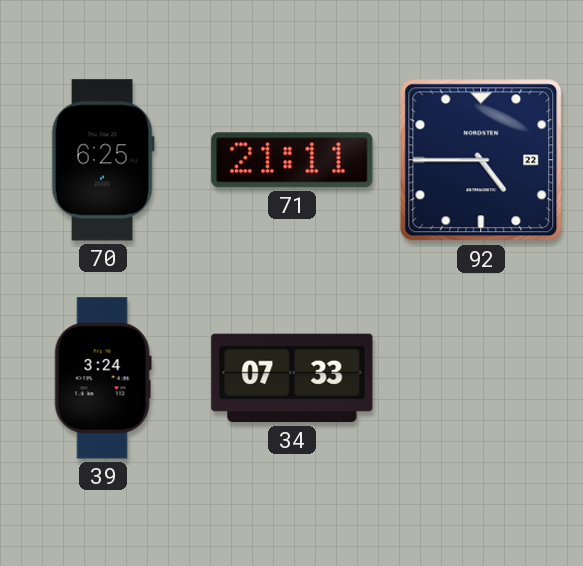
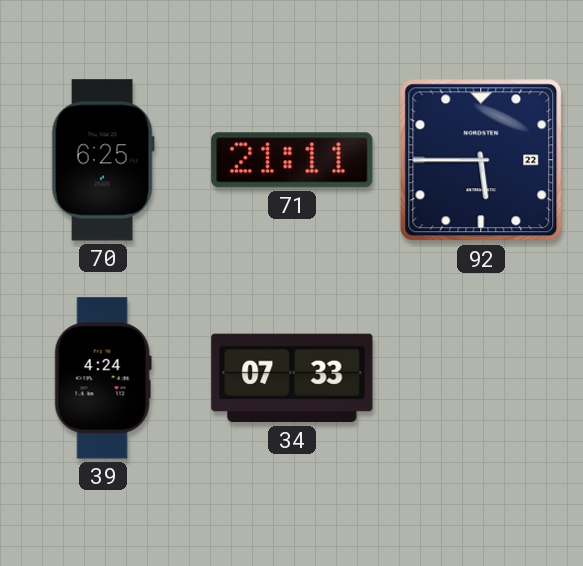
92: 4:45 -> 5:45
39: 3:24 -> 4:24
